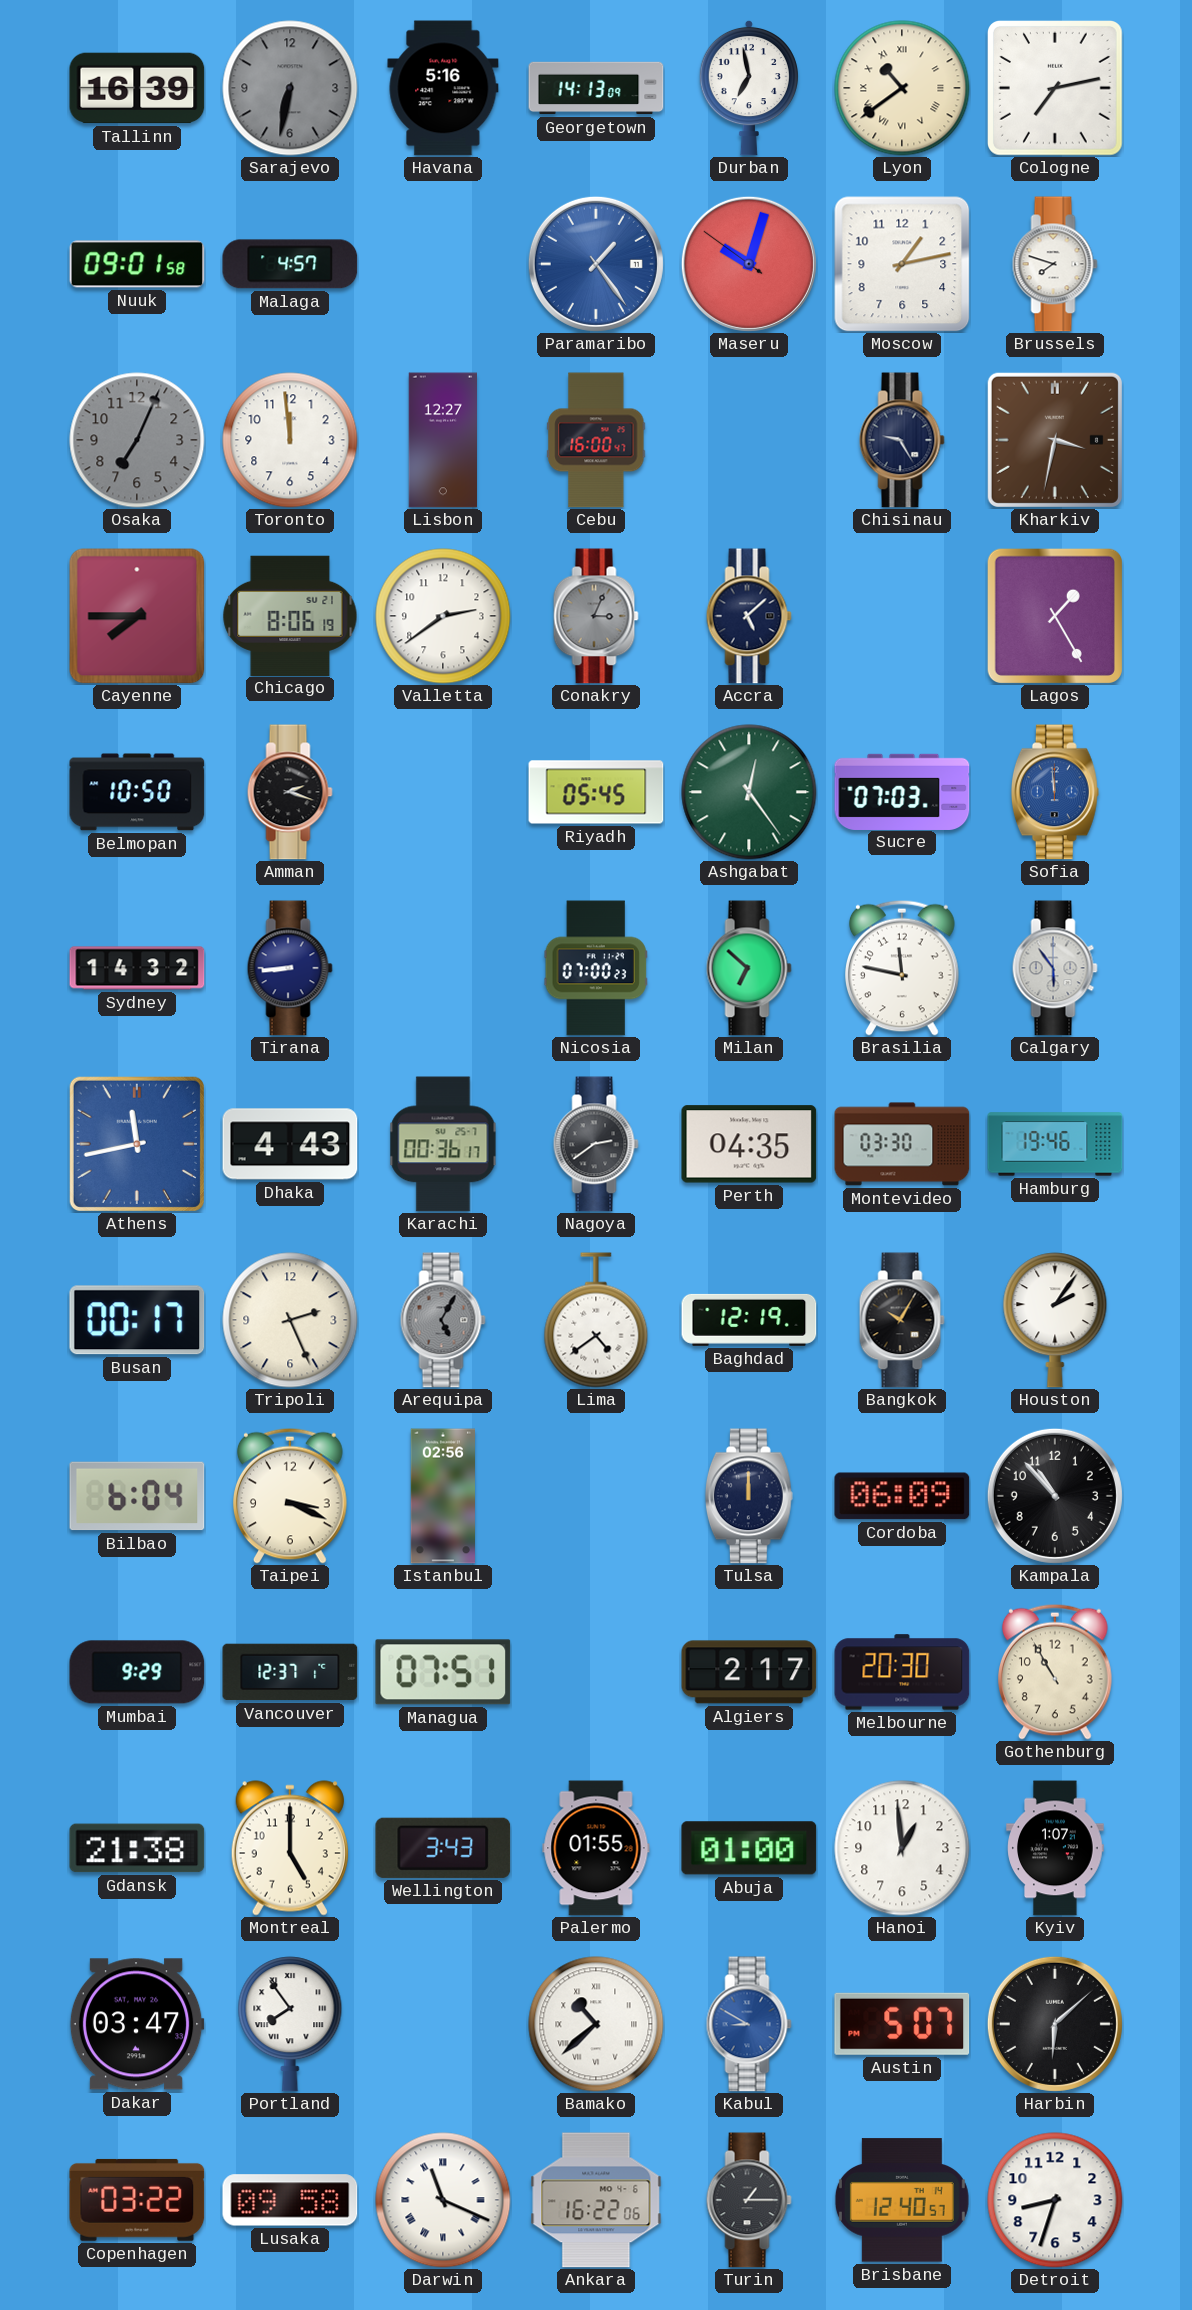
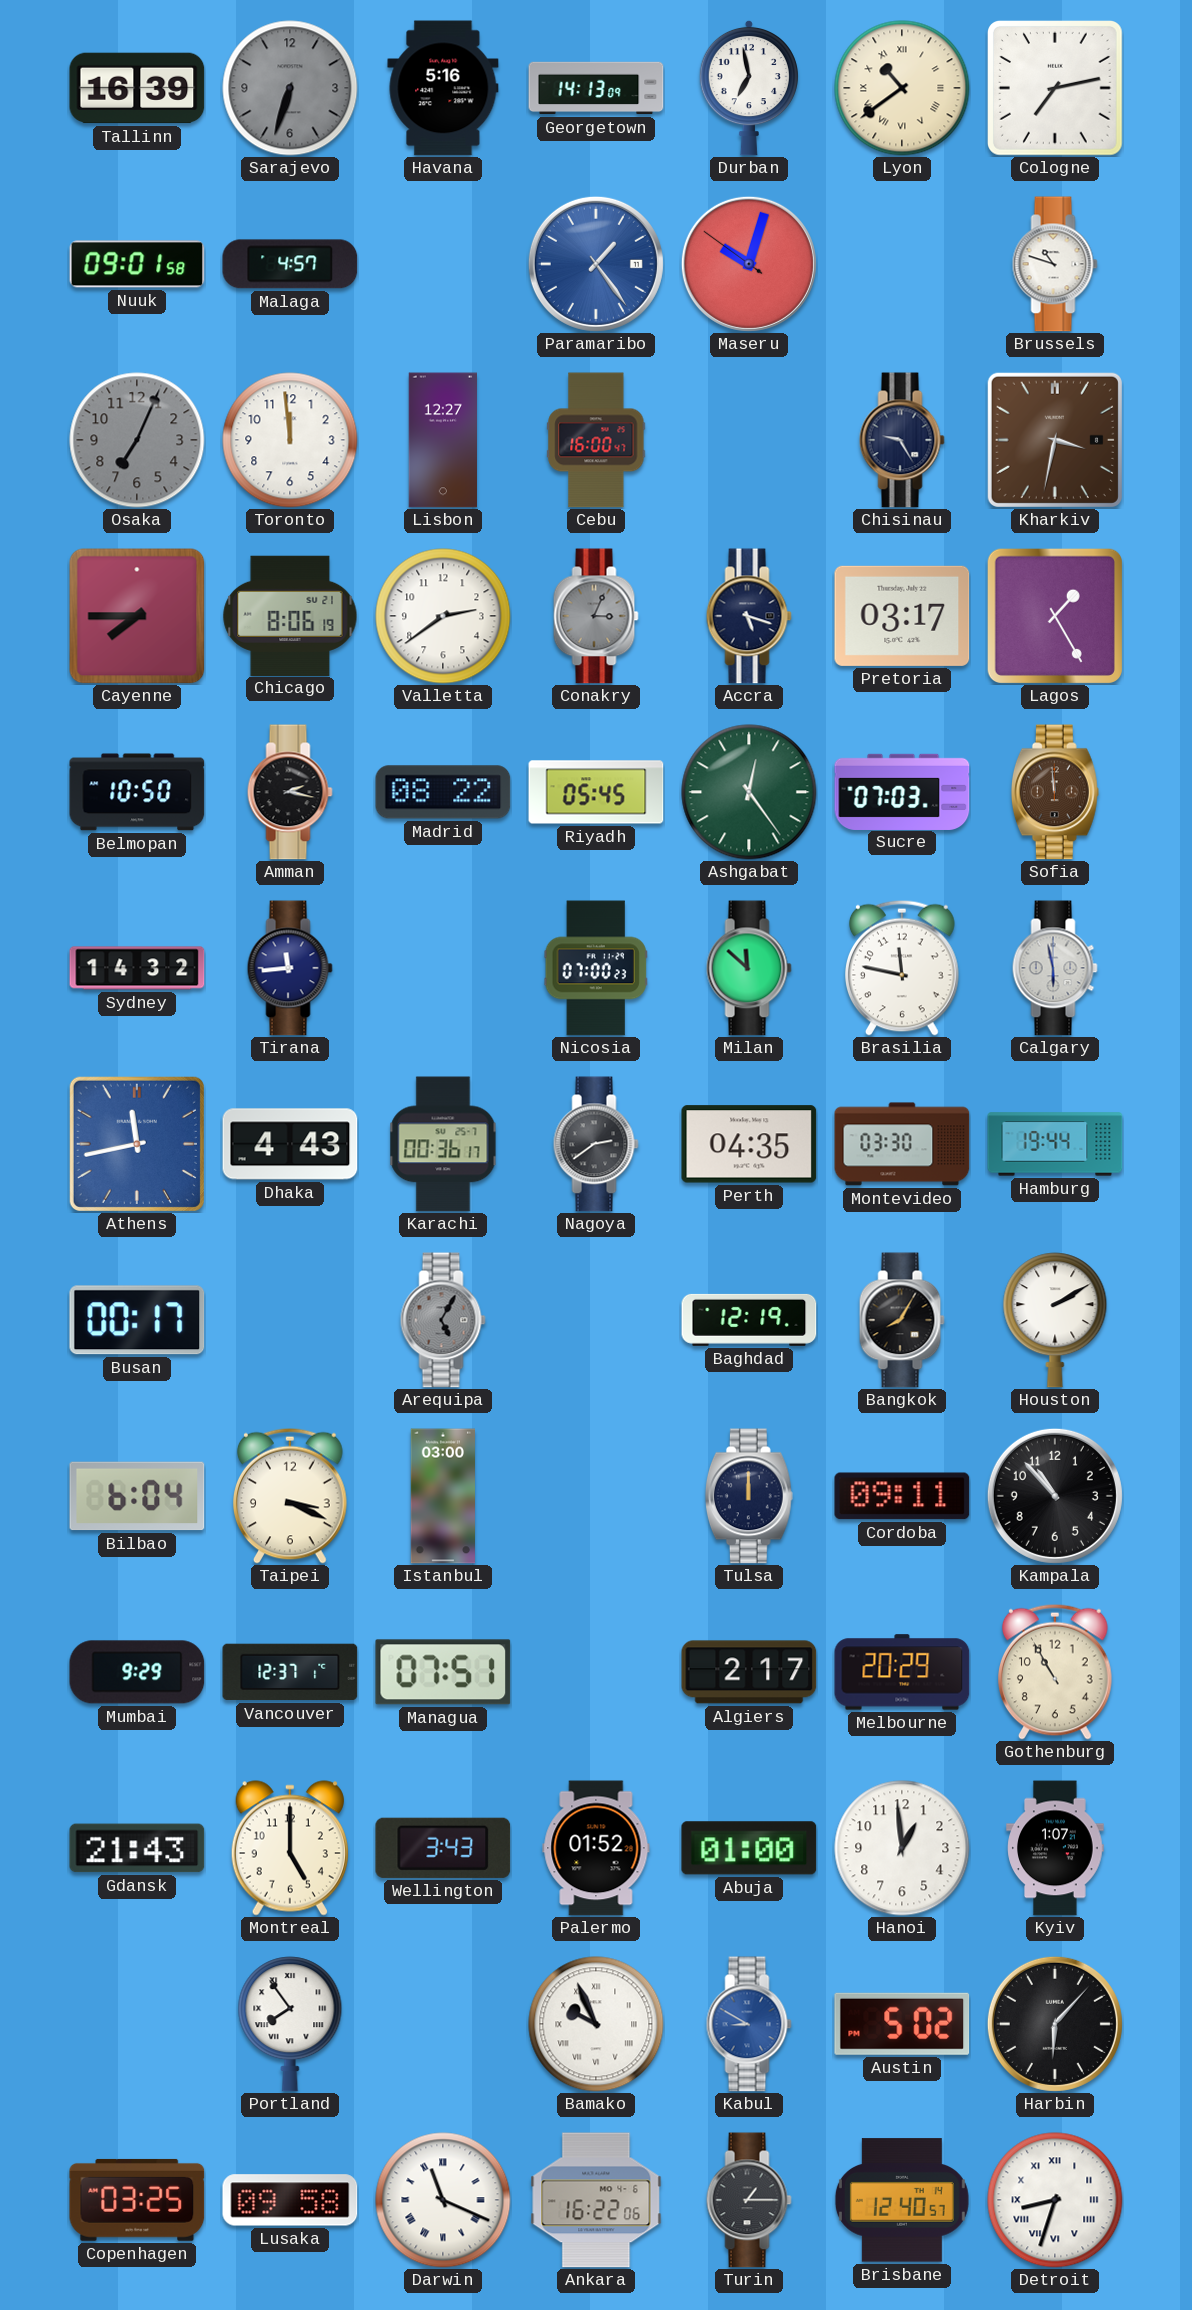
Sarajevo: 6:32 -> 6:33
Moscow: 1:13 -> none
Brussels: 7:48 -> 10:48
Accra: 5:08 -> 5:18
Pretoria: none -> 03:17
Amman: 2:18 -> 2:17
Madrid: none -> 08:22
Sofia dial: blue -> brown
Tirana: 8:44 -> 11:44
Milan: 6:52 -> 11:52
Calgary: 5:54 -> 5:58
Hamburg: 19:46 -> 19:44
Tripoli: 2:26 -> none
Lima: 4:39 -> none
Bangkok: 10:05 -> 8:05
Houston: 2:06 -> 2:10
Istanbul: 02:56 -> 03:00
Cordoba: 06:09 -> 09:11
Melbourne: 20:30 -> 20:29
Gdansk: 21:38 -> 21:43
Palermo: 01:55 -> 01:52
Dakar: 03:47 -> none
Bamako: 10:38 -> 9:56
Austin: 5:07 -> 5:02
Harbin: 6:08 -> 6:07
Copenhagen: 03:22 -> 03:25
Detroit numerals: Arabic -> Roman
